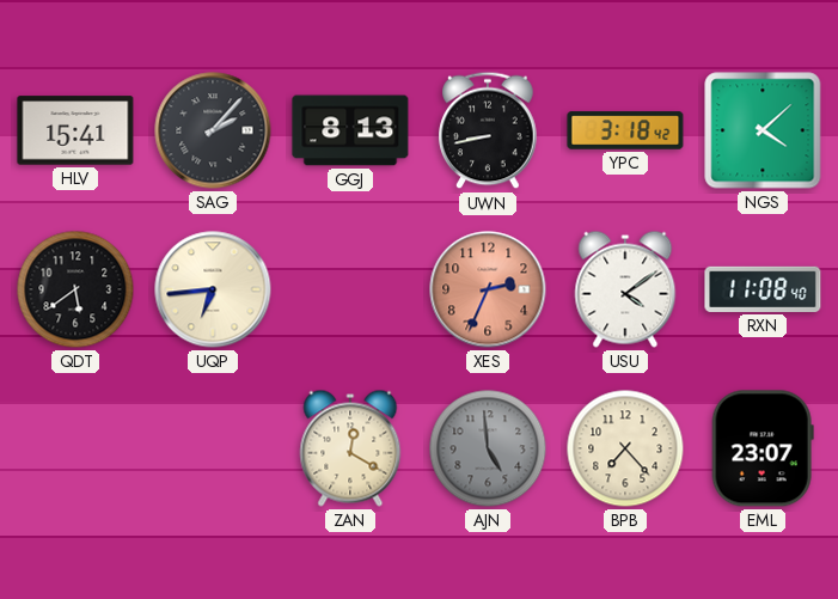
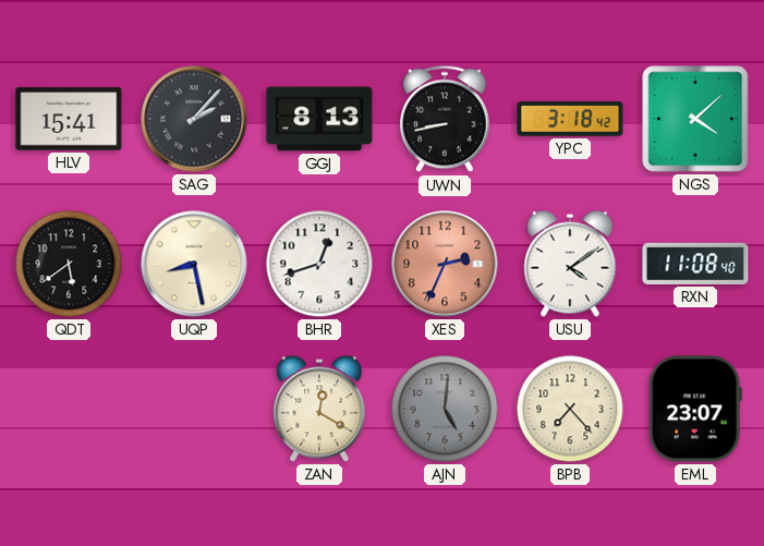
UQP: 6:44 -> 8:28
BHR: none -> 12:42
AJN: 4:59 -> 5:01
